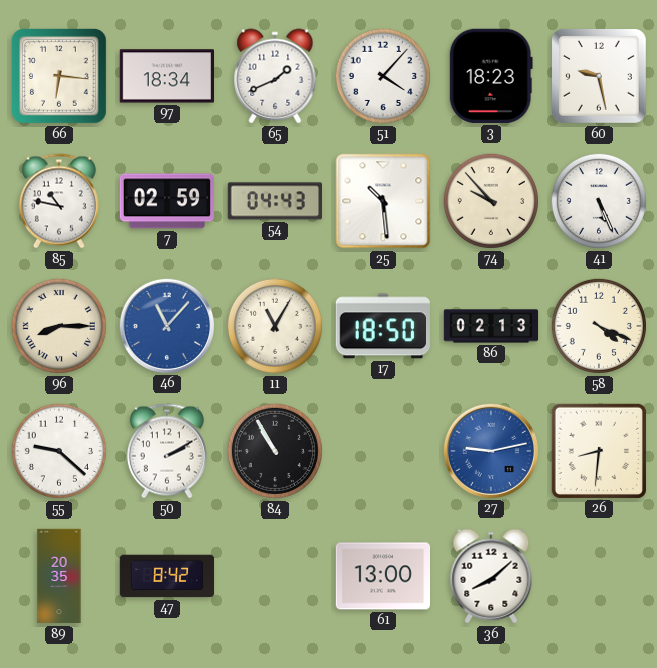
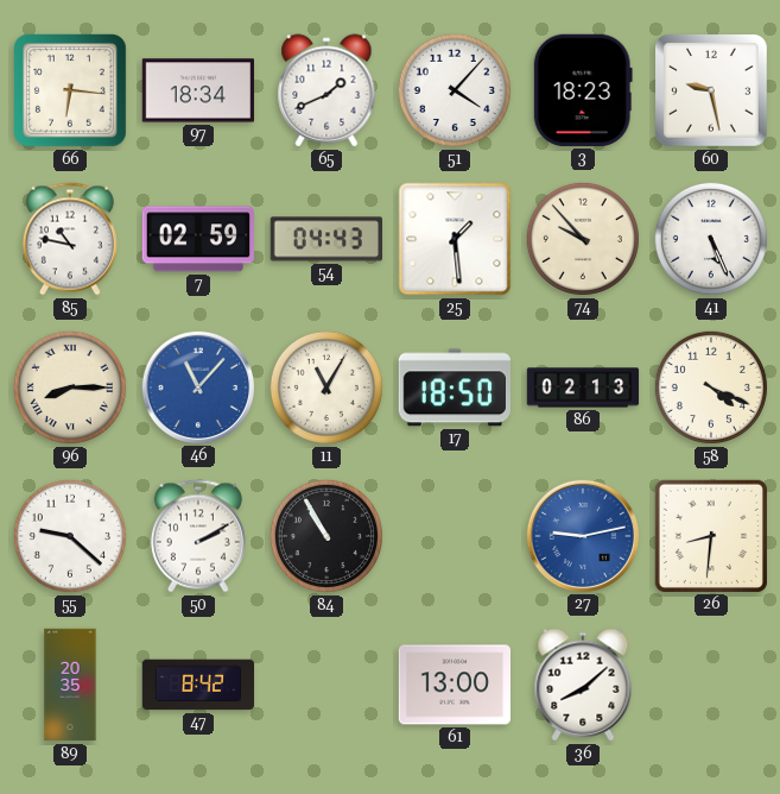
25: 10:29 -> 1:29
